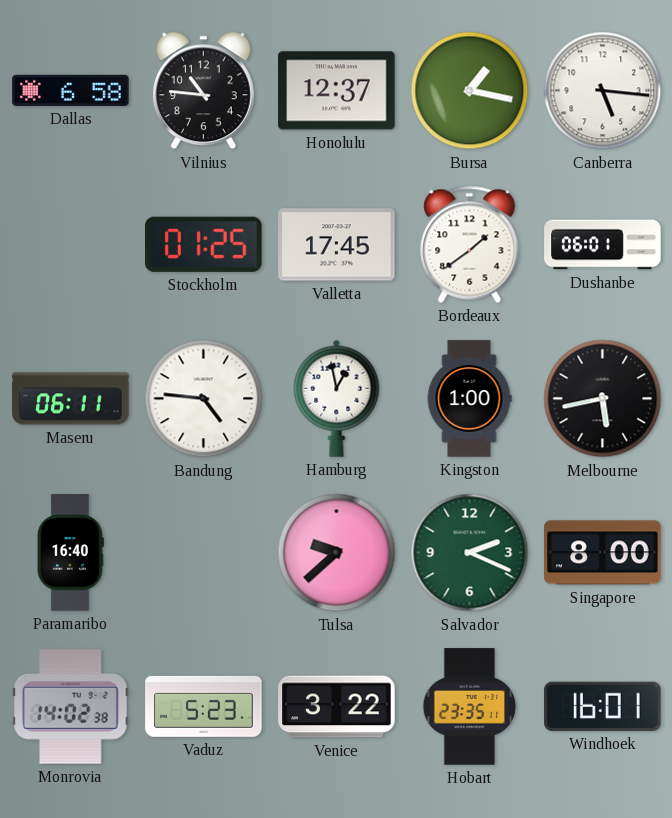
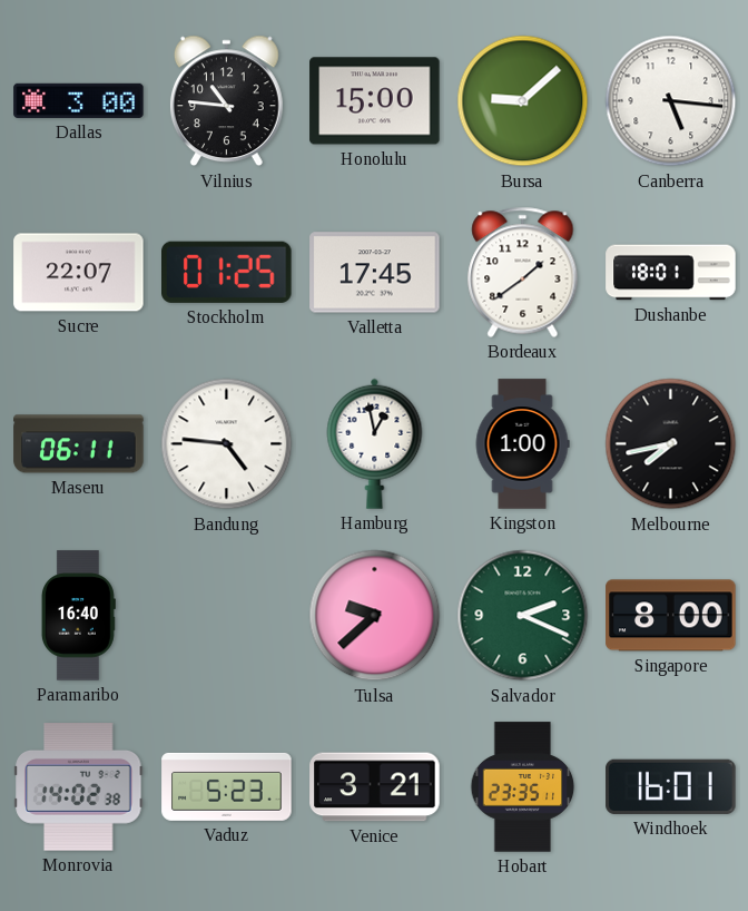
Dallas: 6:58 -> 3:00
Honolulu: 12:37 -> 15:00
Bursa: 1:17 -> 9:08
Sucre: none -> 22:07
Dushanbe: 06:01 -> 18:01
Melbourne: 5:43 -> 7:43
Venice: 3:22 -> 3:21
